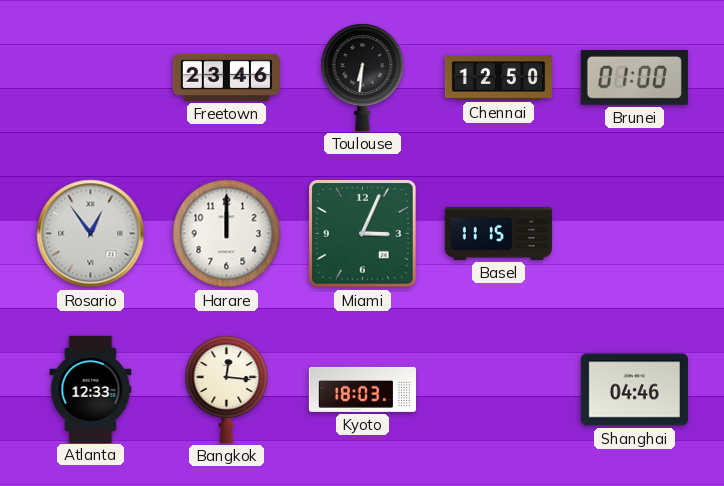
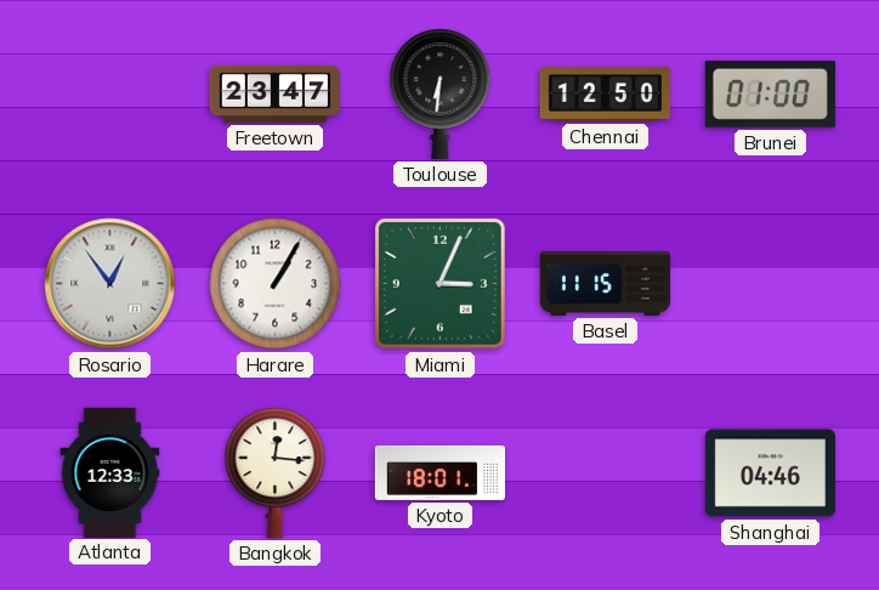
Freetown: 23:46 -> 23:47
Harare: 12:00 -> 1:05
Kyoto: 18:03 -> 18:01
